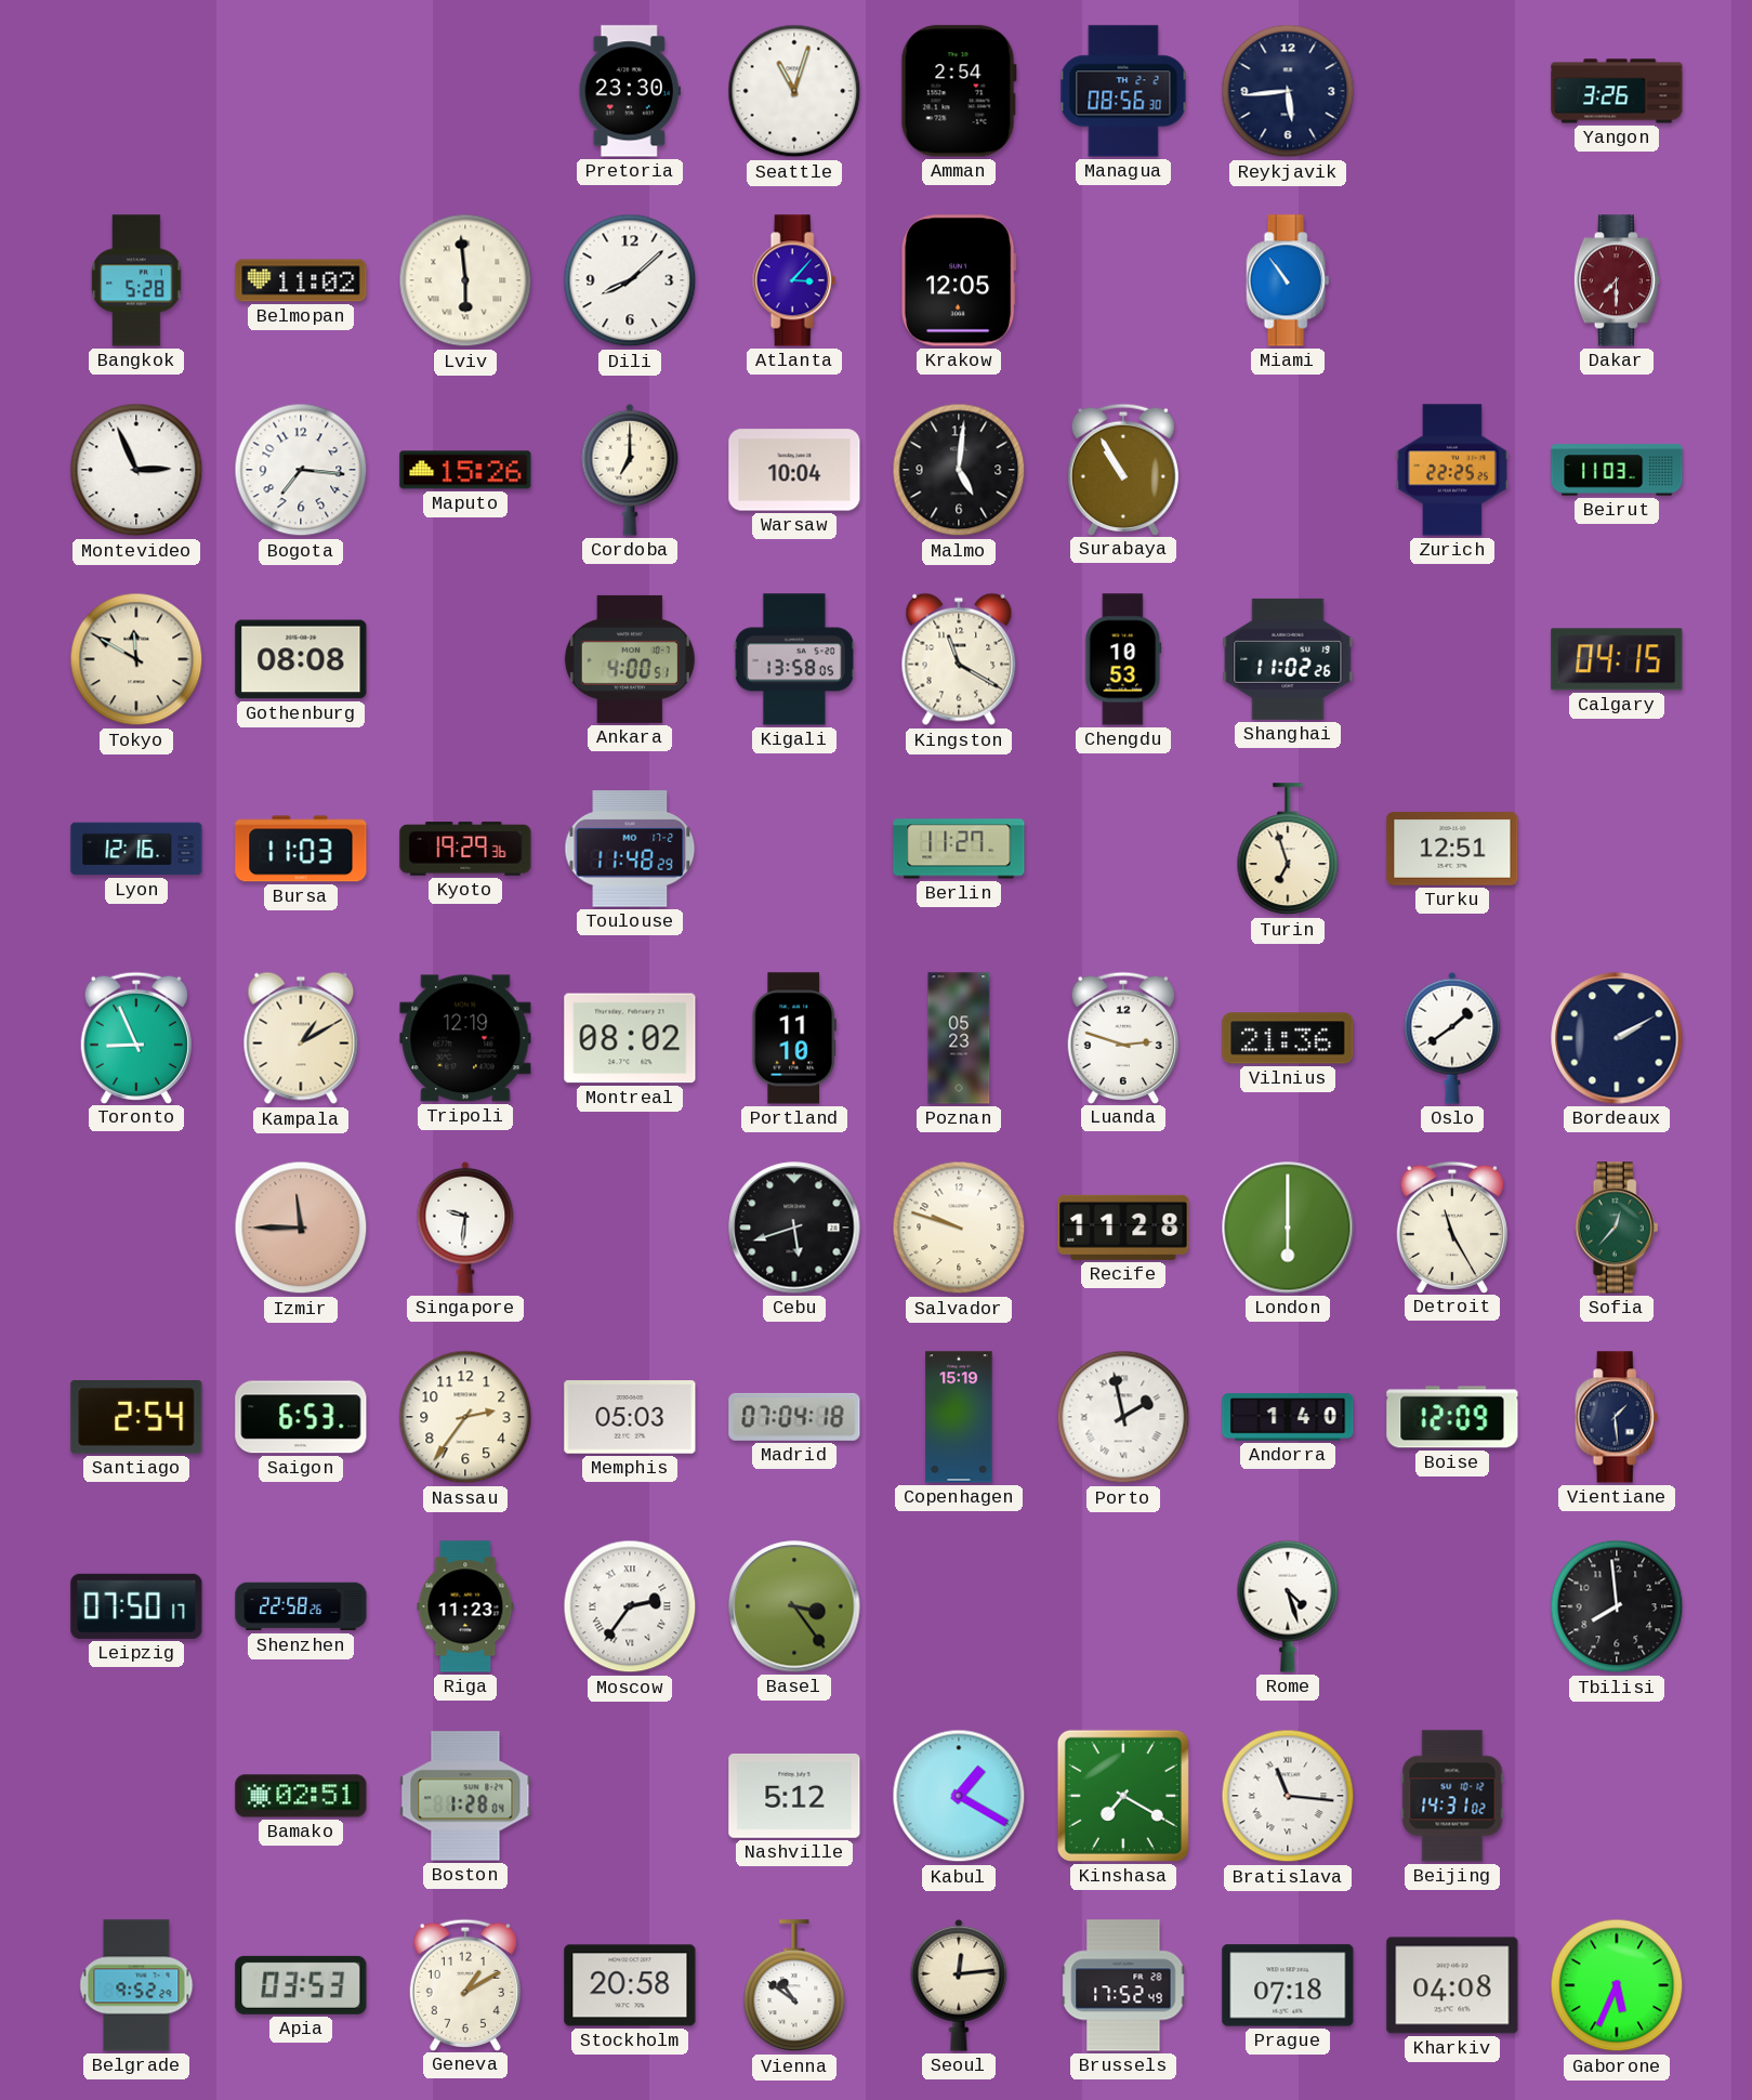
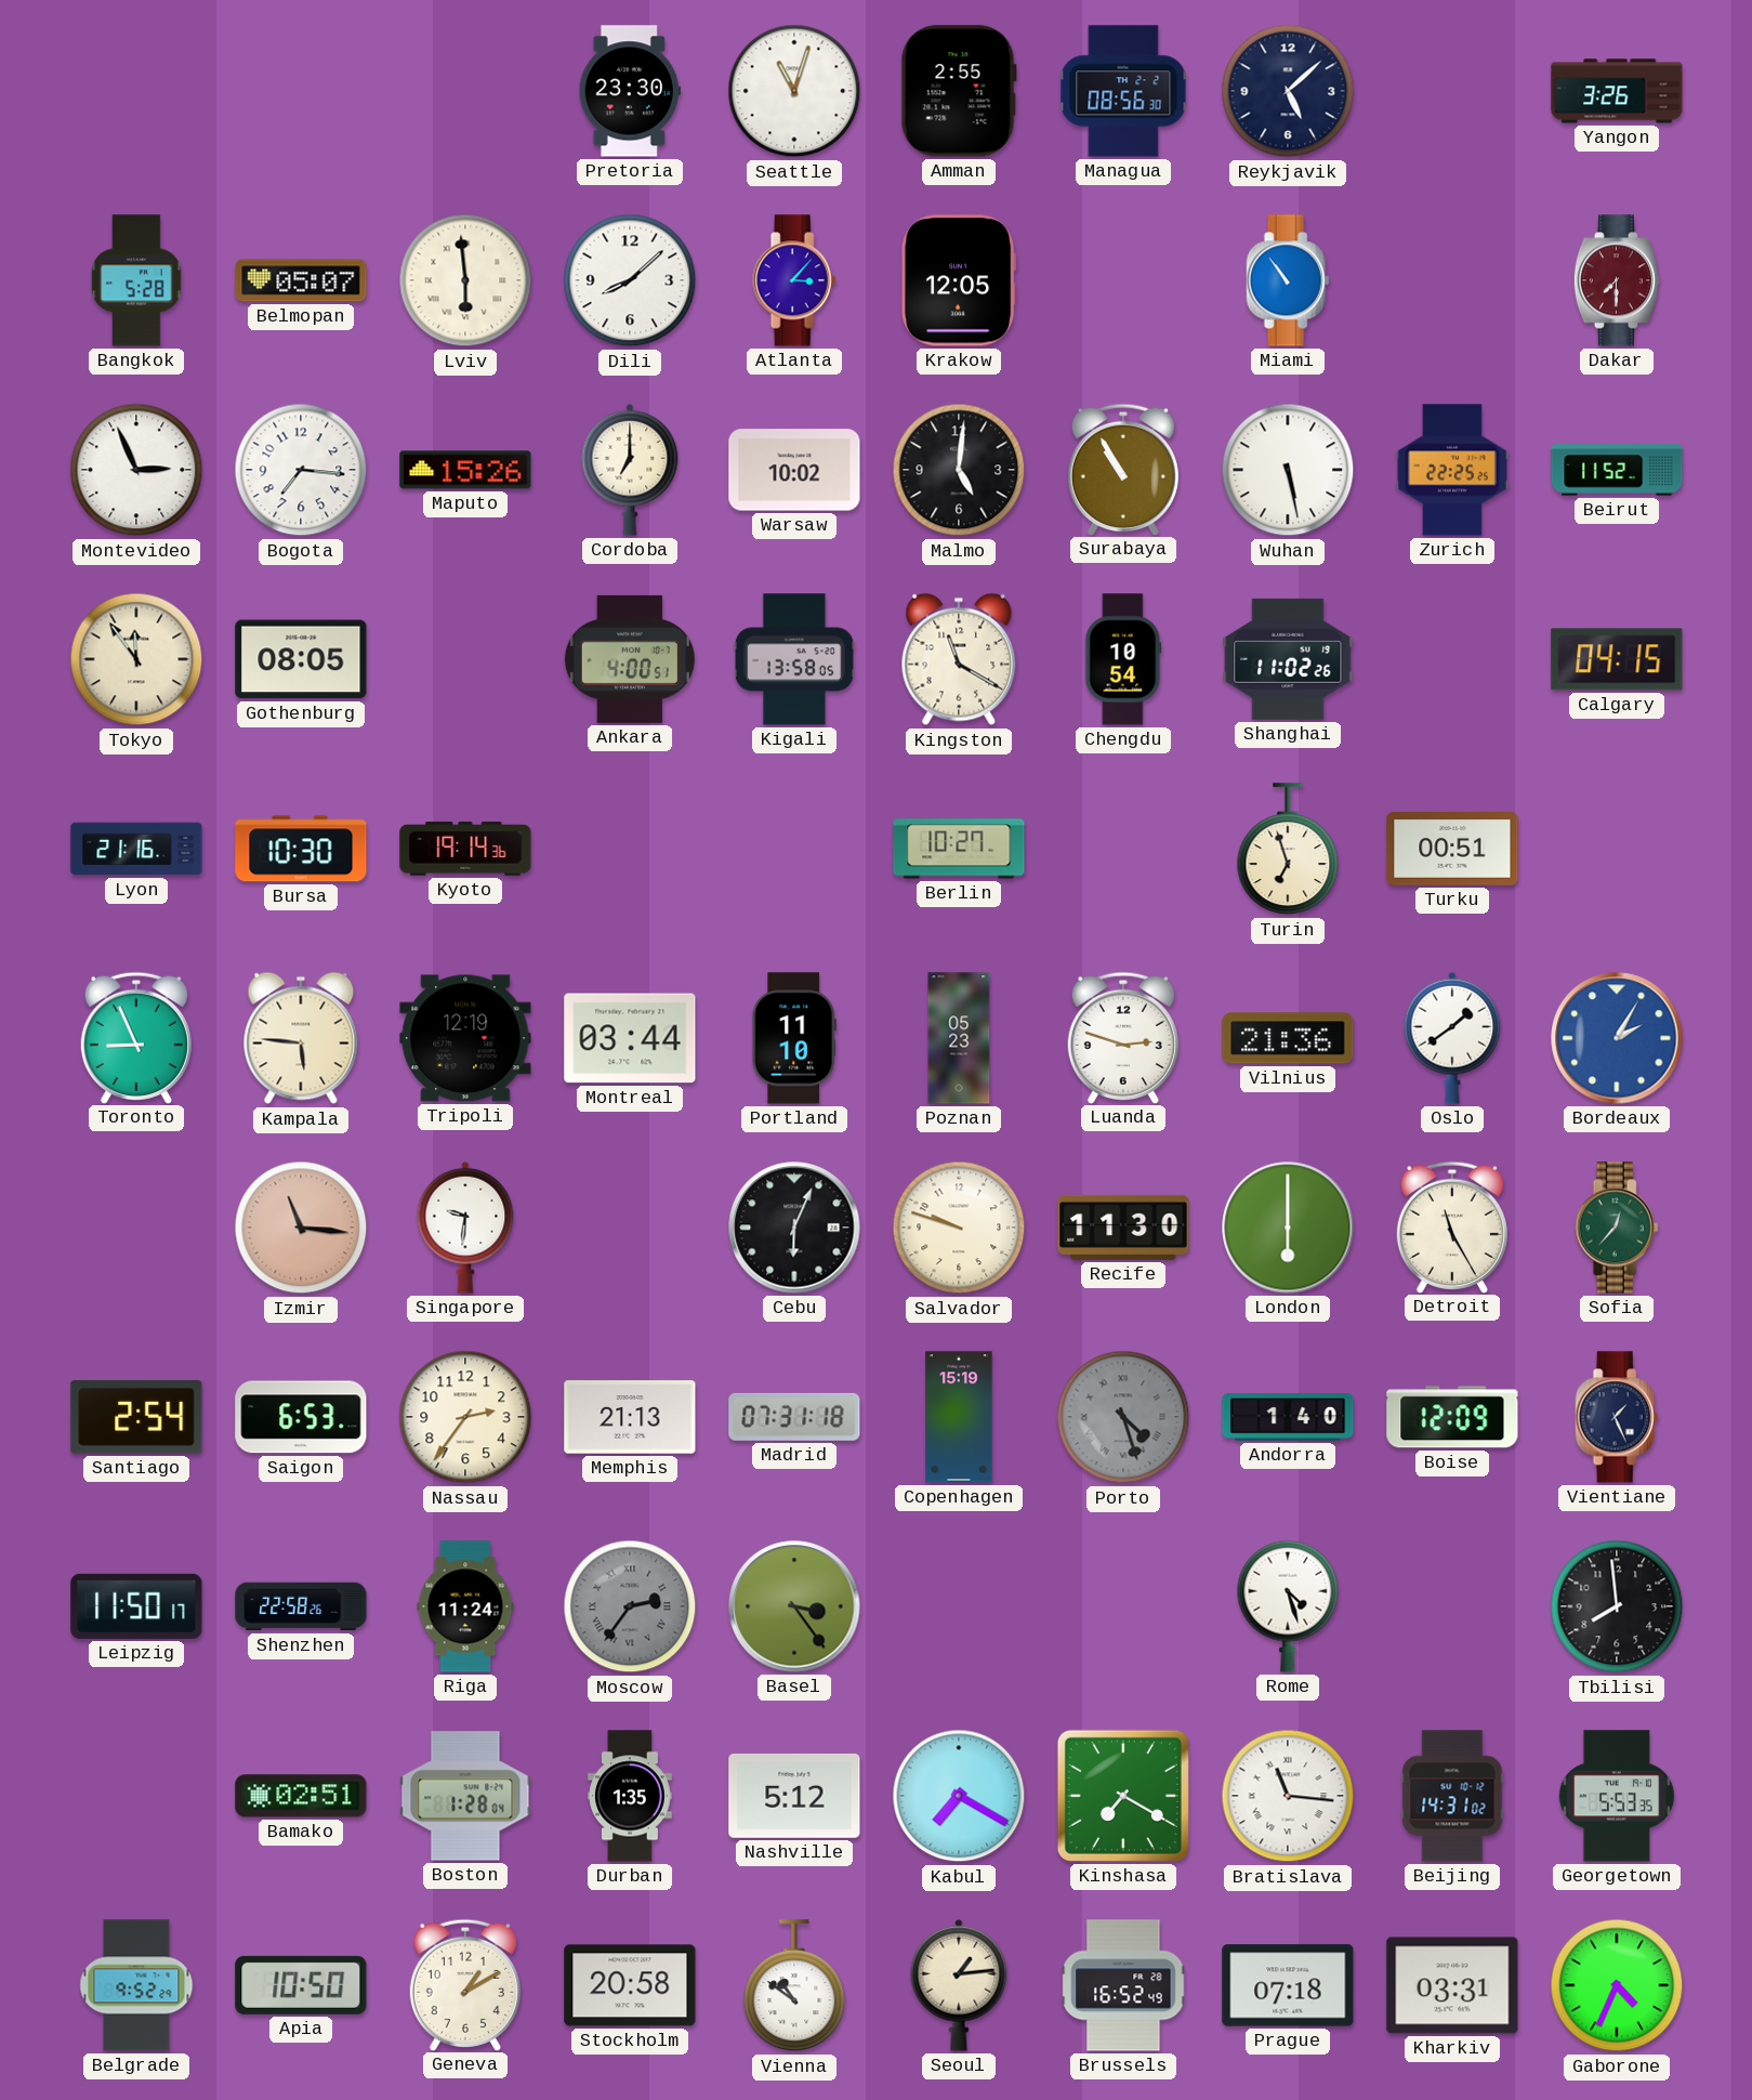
Amman: 2:54 -> 2:55
Reykjavik: 5:44 -> 5:08
Belmopan: 11:02 -> 05:07
Warsaw: 10:04 -> 10:02
Wuhan: none -> 5:28
Beirut: 11:03 -> 11:52
Tokyo: 11:50 -> 11:54
Gothenburg: 08:08 -> 08:05
Chengdu: 10:53 -> 10:54
Lyon: 12:16 -> 21:16
Bursa: 11:03 -> 10:30
Kyoto: 19:29 -> 19:14
Toulouse: 11:48 -> none
Berlin: 11:27 -> 10:27
Turku: 12:51 -> 00:51
Kampala: 1:10 -> 5:46
Montreal: 08:02 -> 03:44
Bordeaux: 2:10 -> 2:05
Bordeaux dial: navy -> blue
Izmir: 11:45 -> 11:16
Cebu: 5:42 -> 6:04
Recife: 11:28 -> 11:30
Memphis: 05:03 -> 21:13
Madrid: 07:04 -> 07:31
Porto: 1:58 -> 4:27
Porto dial: white -> grey
Vientiane: 1:29 -> 1:26
Leipzig: 07:50 -> 11:50
Riga: 11:23 -> 11:24
Moscow dial: white -> grey
Durban: none -> 1:35
Kabul: 1:20 -> 7:20
Georgetown: none -> 5:53
Apia: 03:53 -> 10:50
Seoul: 12:14 -> 1:14
Brussels: 17:52 -> 16:52
Kharkiv: 04:08 -> 03:31
Gaborone: 5:34 -> 4:34
